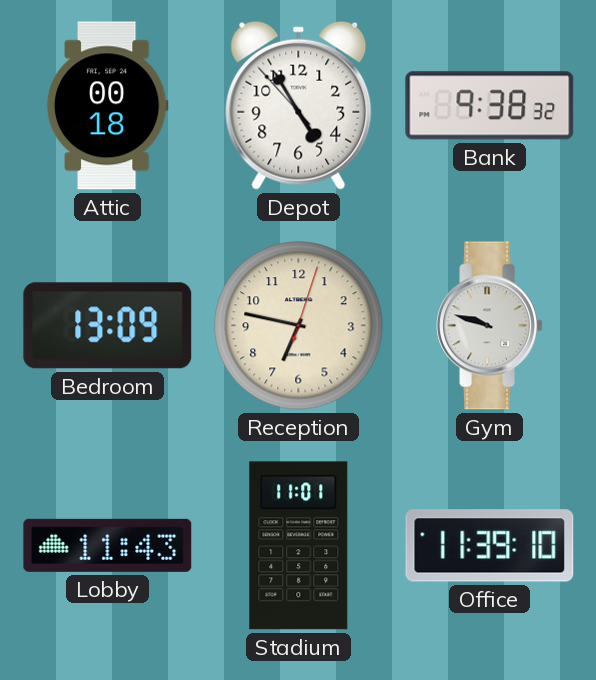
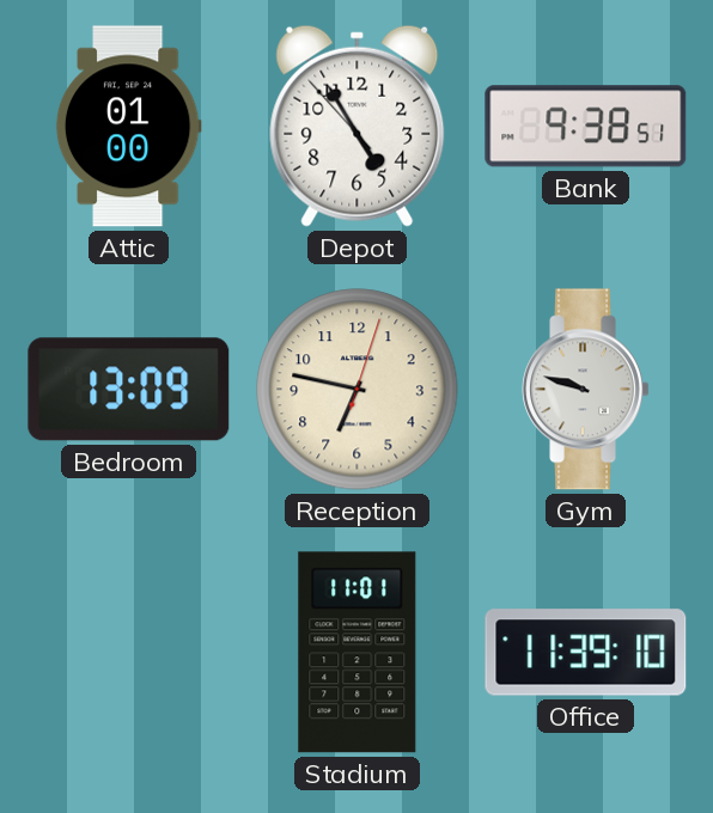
Attic: 00:18 -> 01:00
Bank: 9:38:32 -> 9:38:51
Lobby: 11:43 -> none
